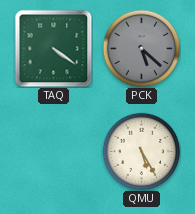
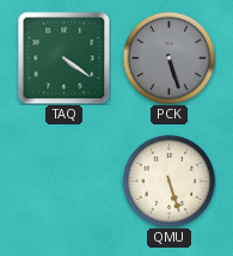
PCK: 5:22 -> 5:27
QMU: 5:25 -> 5:27
